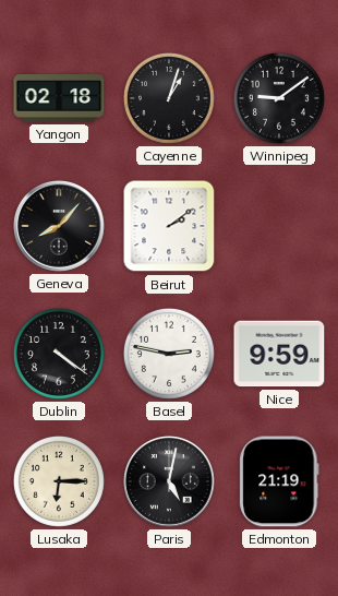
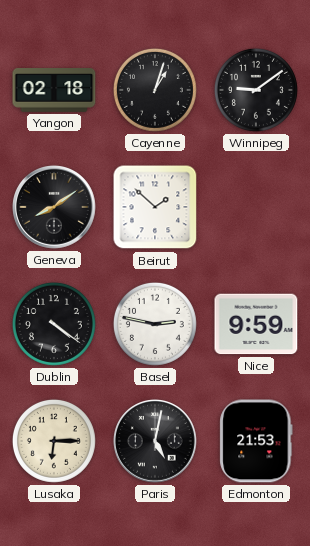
Geneva: 8:07 -> 8:09
Beirut: 2:09 -> 1:52
Edmonton: 21:19 -> 21:53
